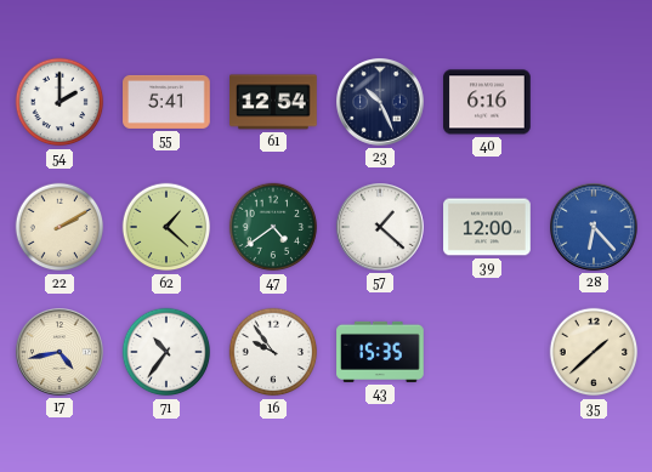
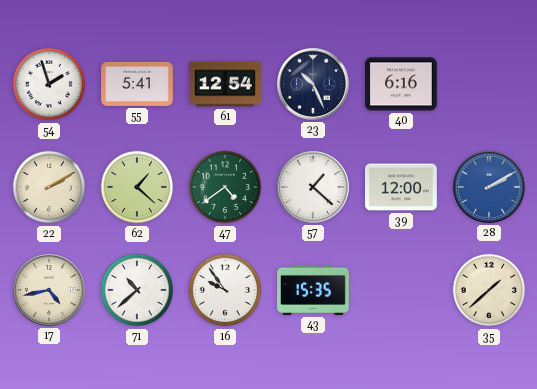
54: 2:00 -> 1:57
28: 6:23 -> 2:10
71: 10:36 -> 10:38
